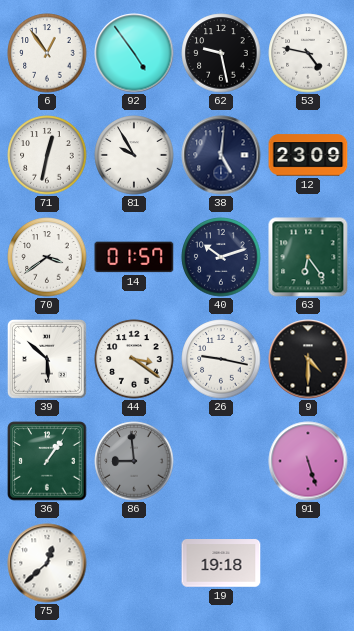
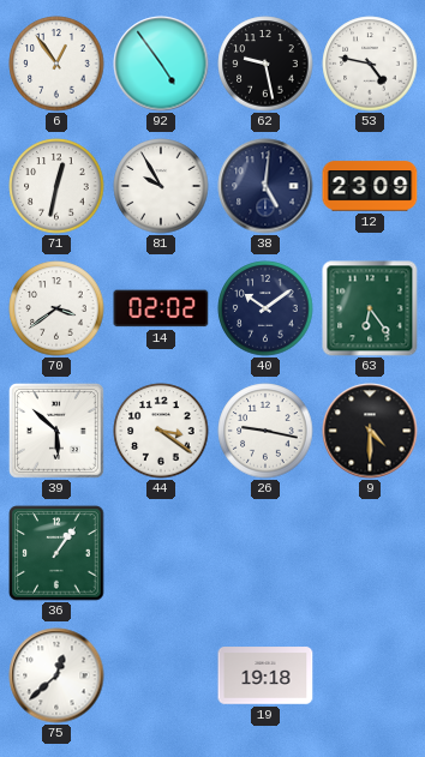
14: 01:57 -> 02:02
40: 10:12 -> 10:09
86: 8:59 -> none
91: 5:27 -> none
